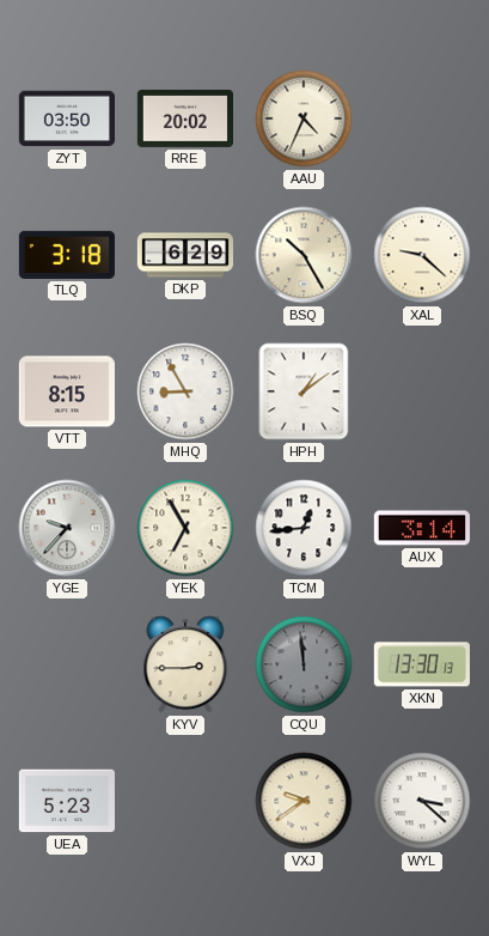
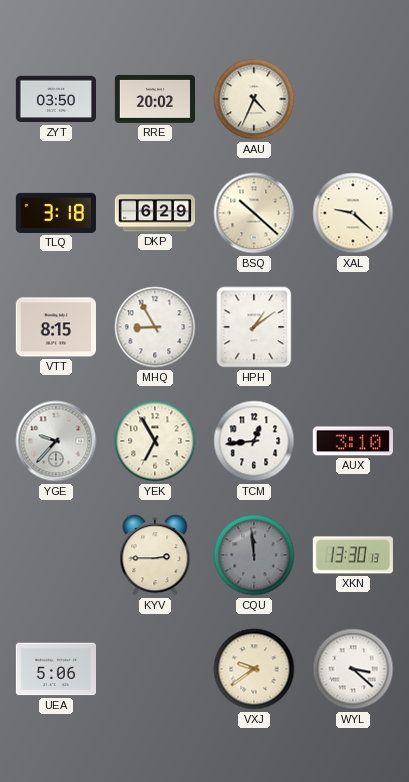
BSQ: 10:25 -> 10:22
AUX: 3:14 -> 3:10
UEA: 5:23 -> 5:06
